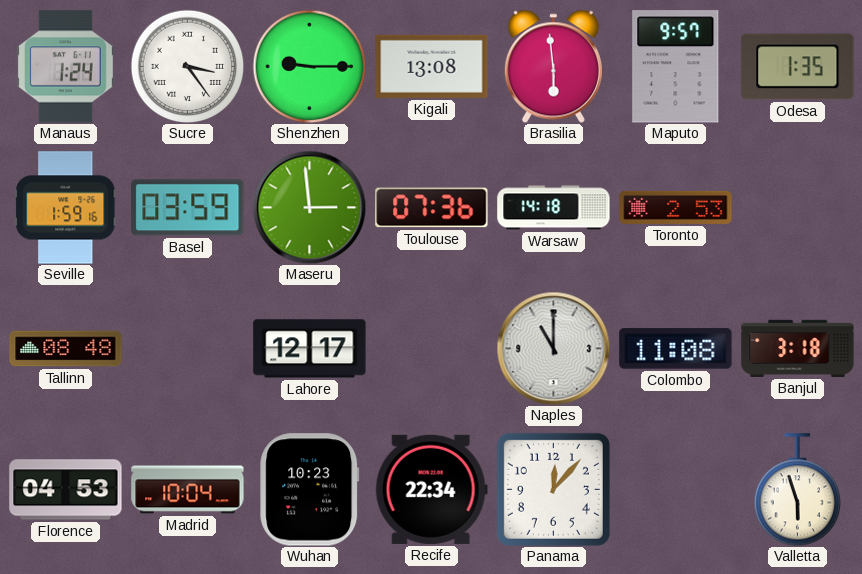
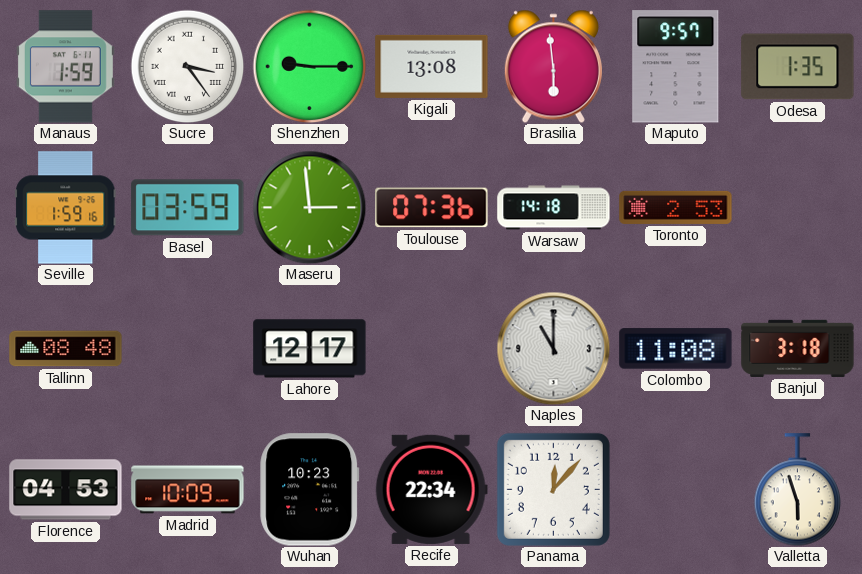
Manaus: 1:24 -> 1:59
Madrid: 10:04 -> 10:09
